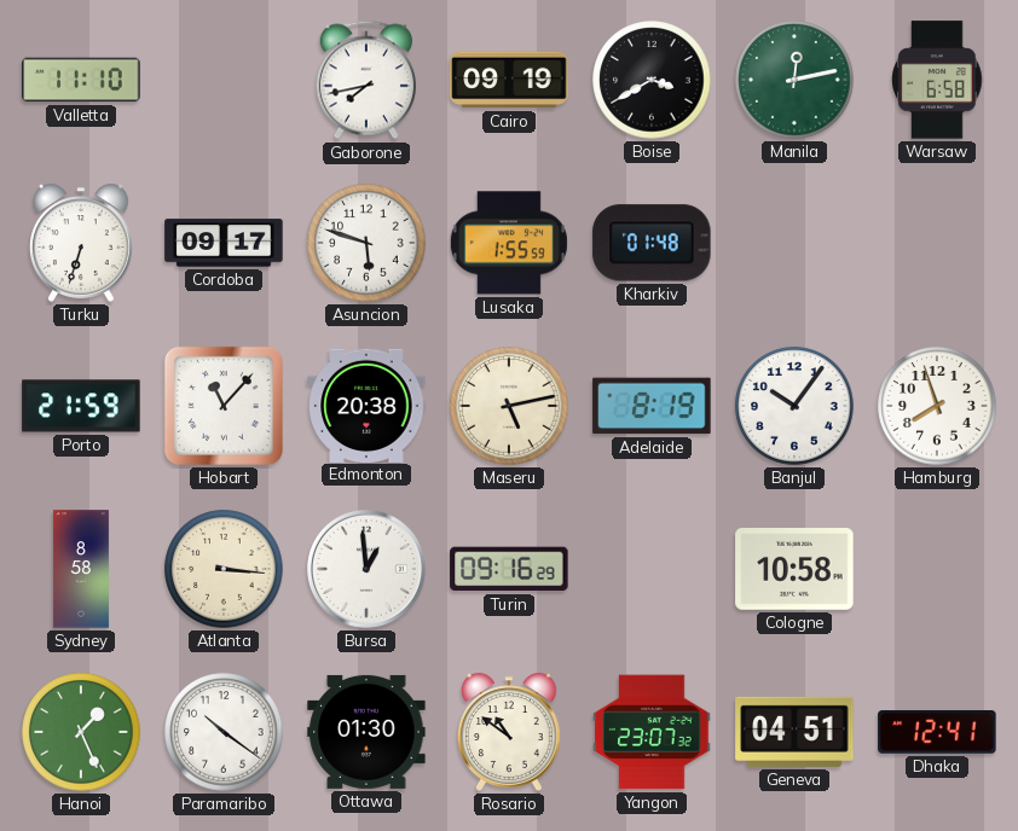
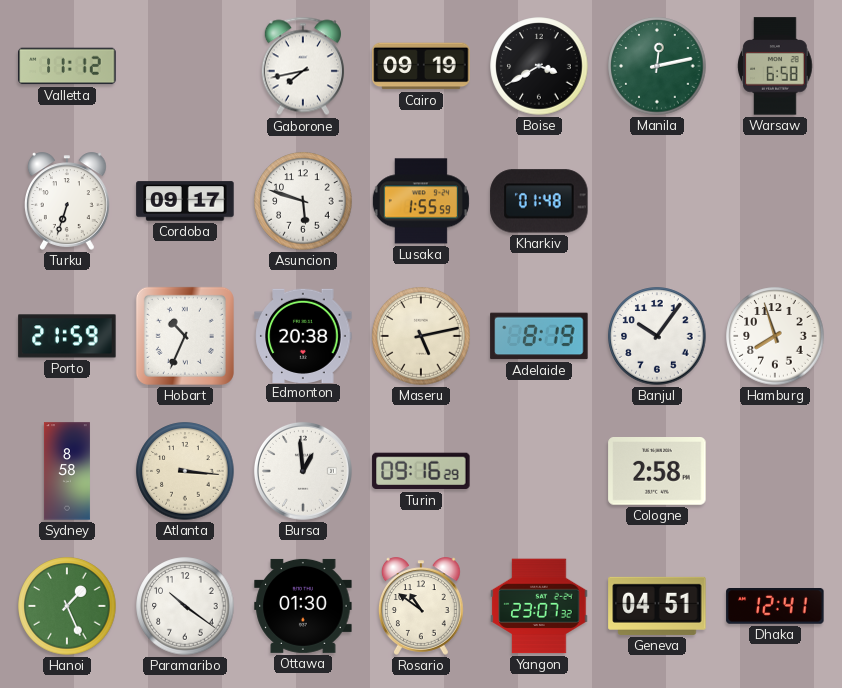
Valletta: 11:10 -> 11:12
Hobart: 11:07 -> 10:34
Cologne: 10:58 -> 2:58
